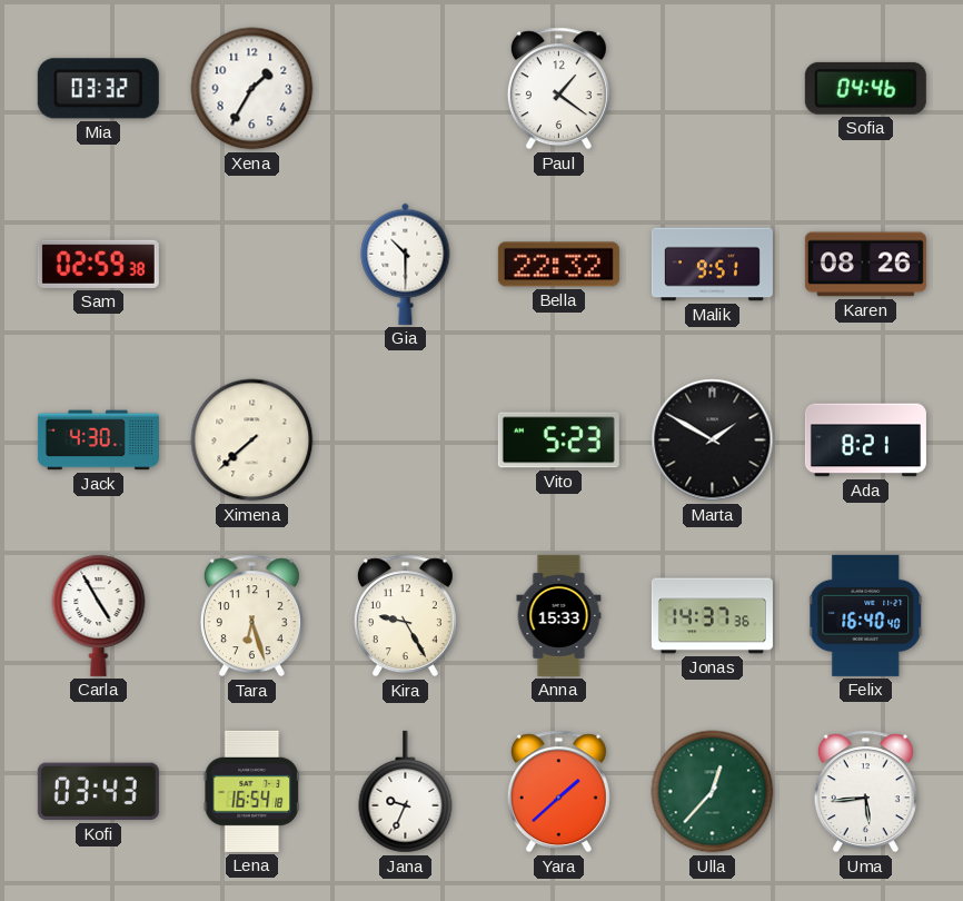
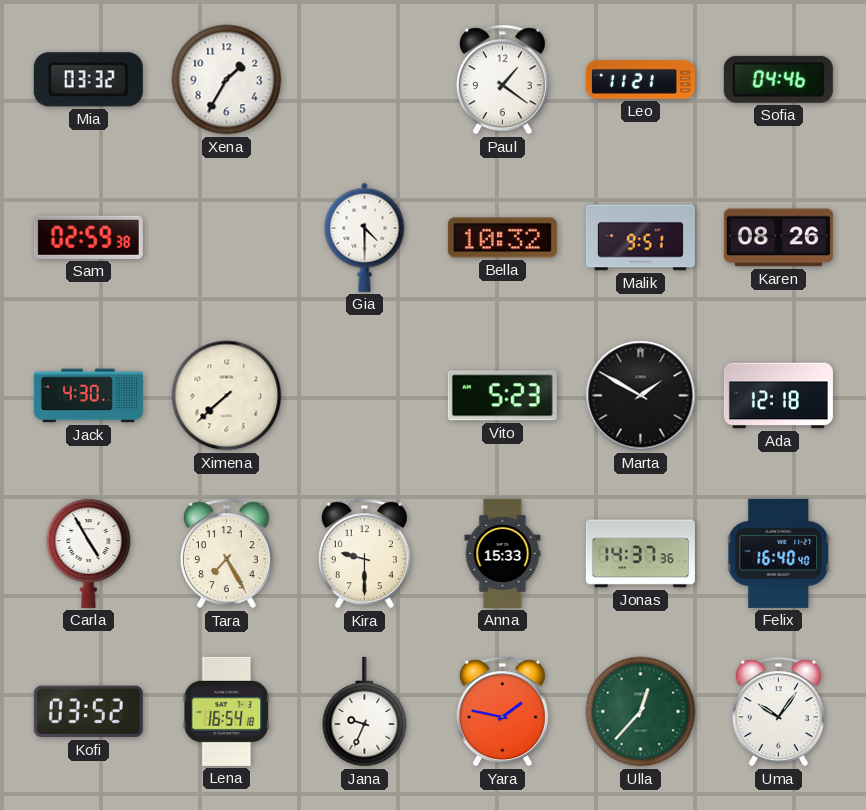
Leo: none -> 11:21
Gia: 10:30 -> 4:30
Bella: 22:32 -> 10:32
Ada: 8:21 -> 12:18
Tara: 6:27 -> 7:25
Kira: 9:25 -> 9:30
Kofi: 03:43 -> 03:52
Yara: 1:38 -> 1:47
Uma: 5:44 -> 10:06
